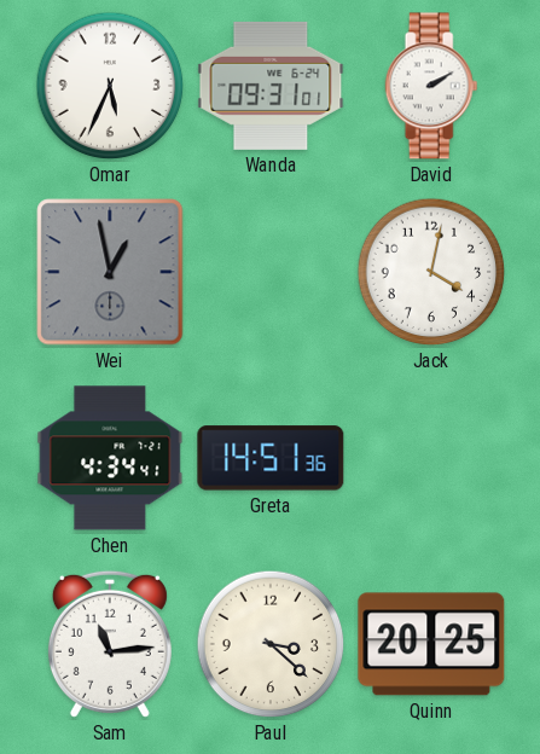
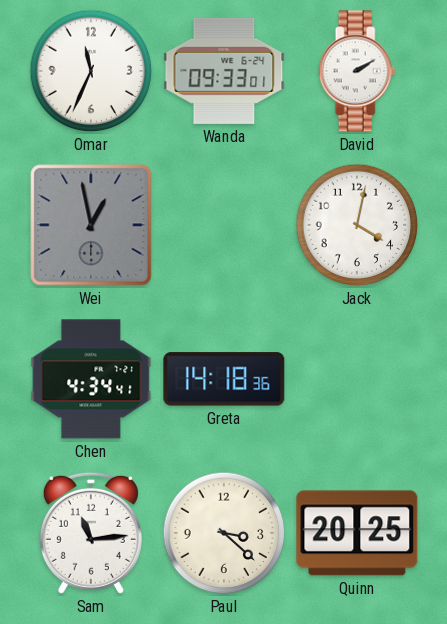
Omar: 5:34 -> 11:34
Wanda: 09:31 -> 09:33
Greta: 14:51 -> 14:18
